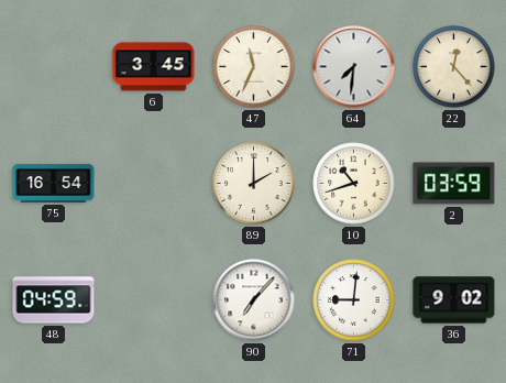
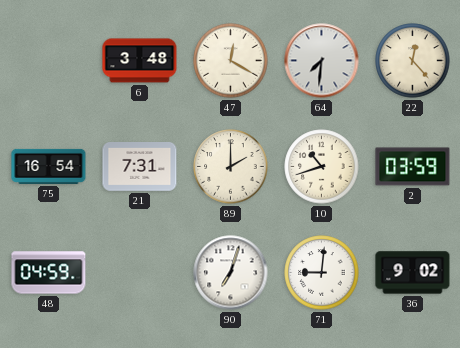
6: 3:45 -> 3:48
47: 11:34 -> 12:20
21: none -> 7:31
90: 7:07 -> 7:03
